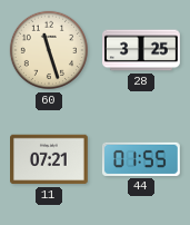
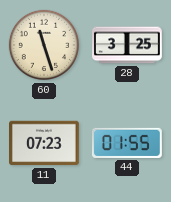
11: 07:21 -> 07:23
